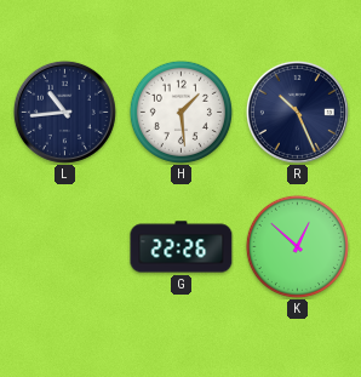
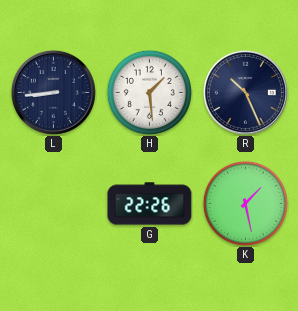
L: 10:44 -> 8:44
K: 12:52 -> 1:28
